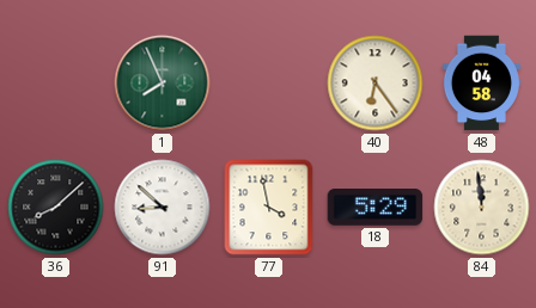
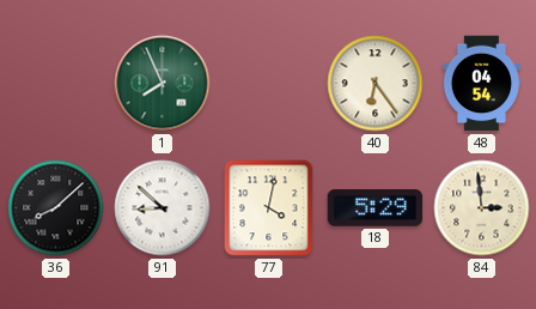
48: 04:58 -> 04:54
77: 3:58 -> 4:02
84: 11:59 -> 2:59
